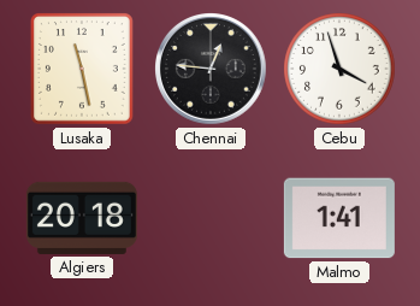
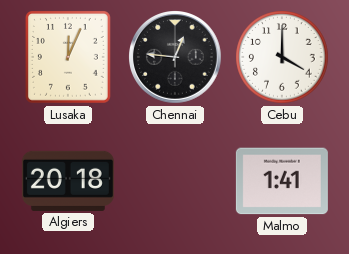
Lusaka: 11:28 -> 12:04
Cebu: 3:57 -> 4:00
